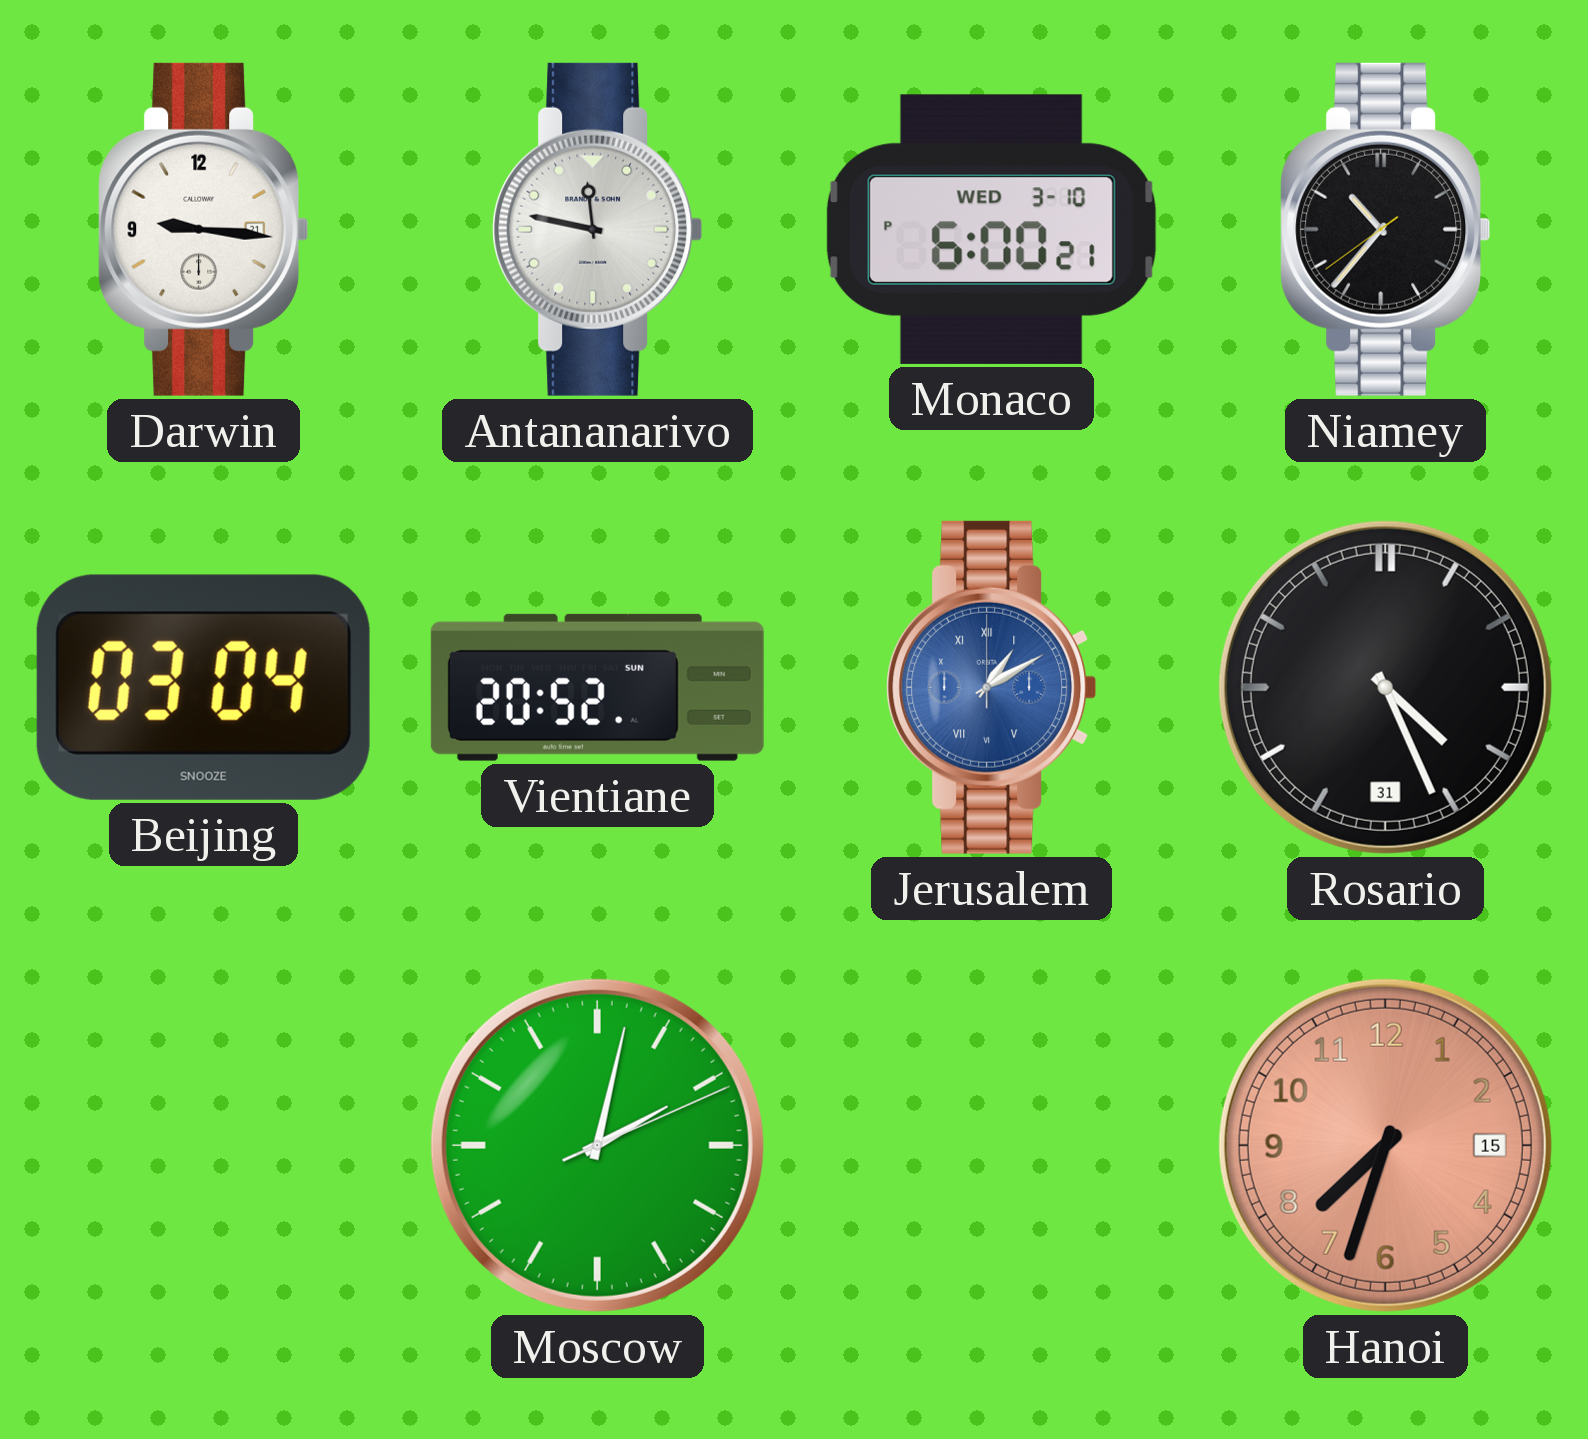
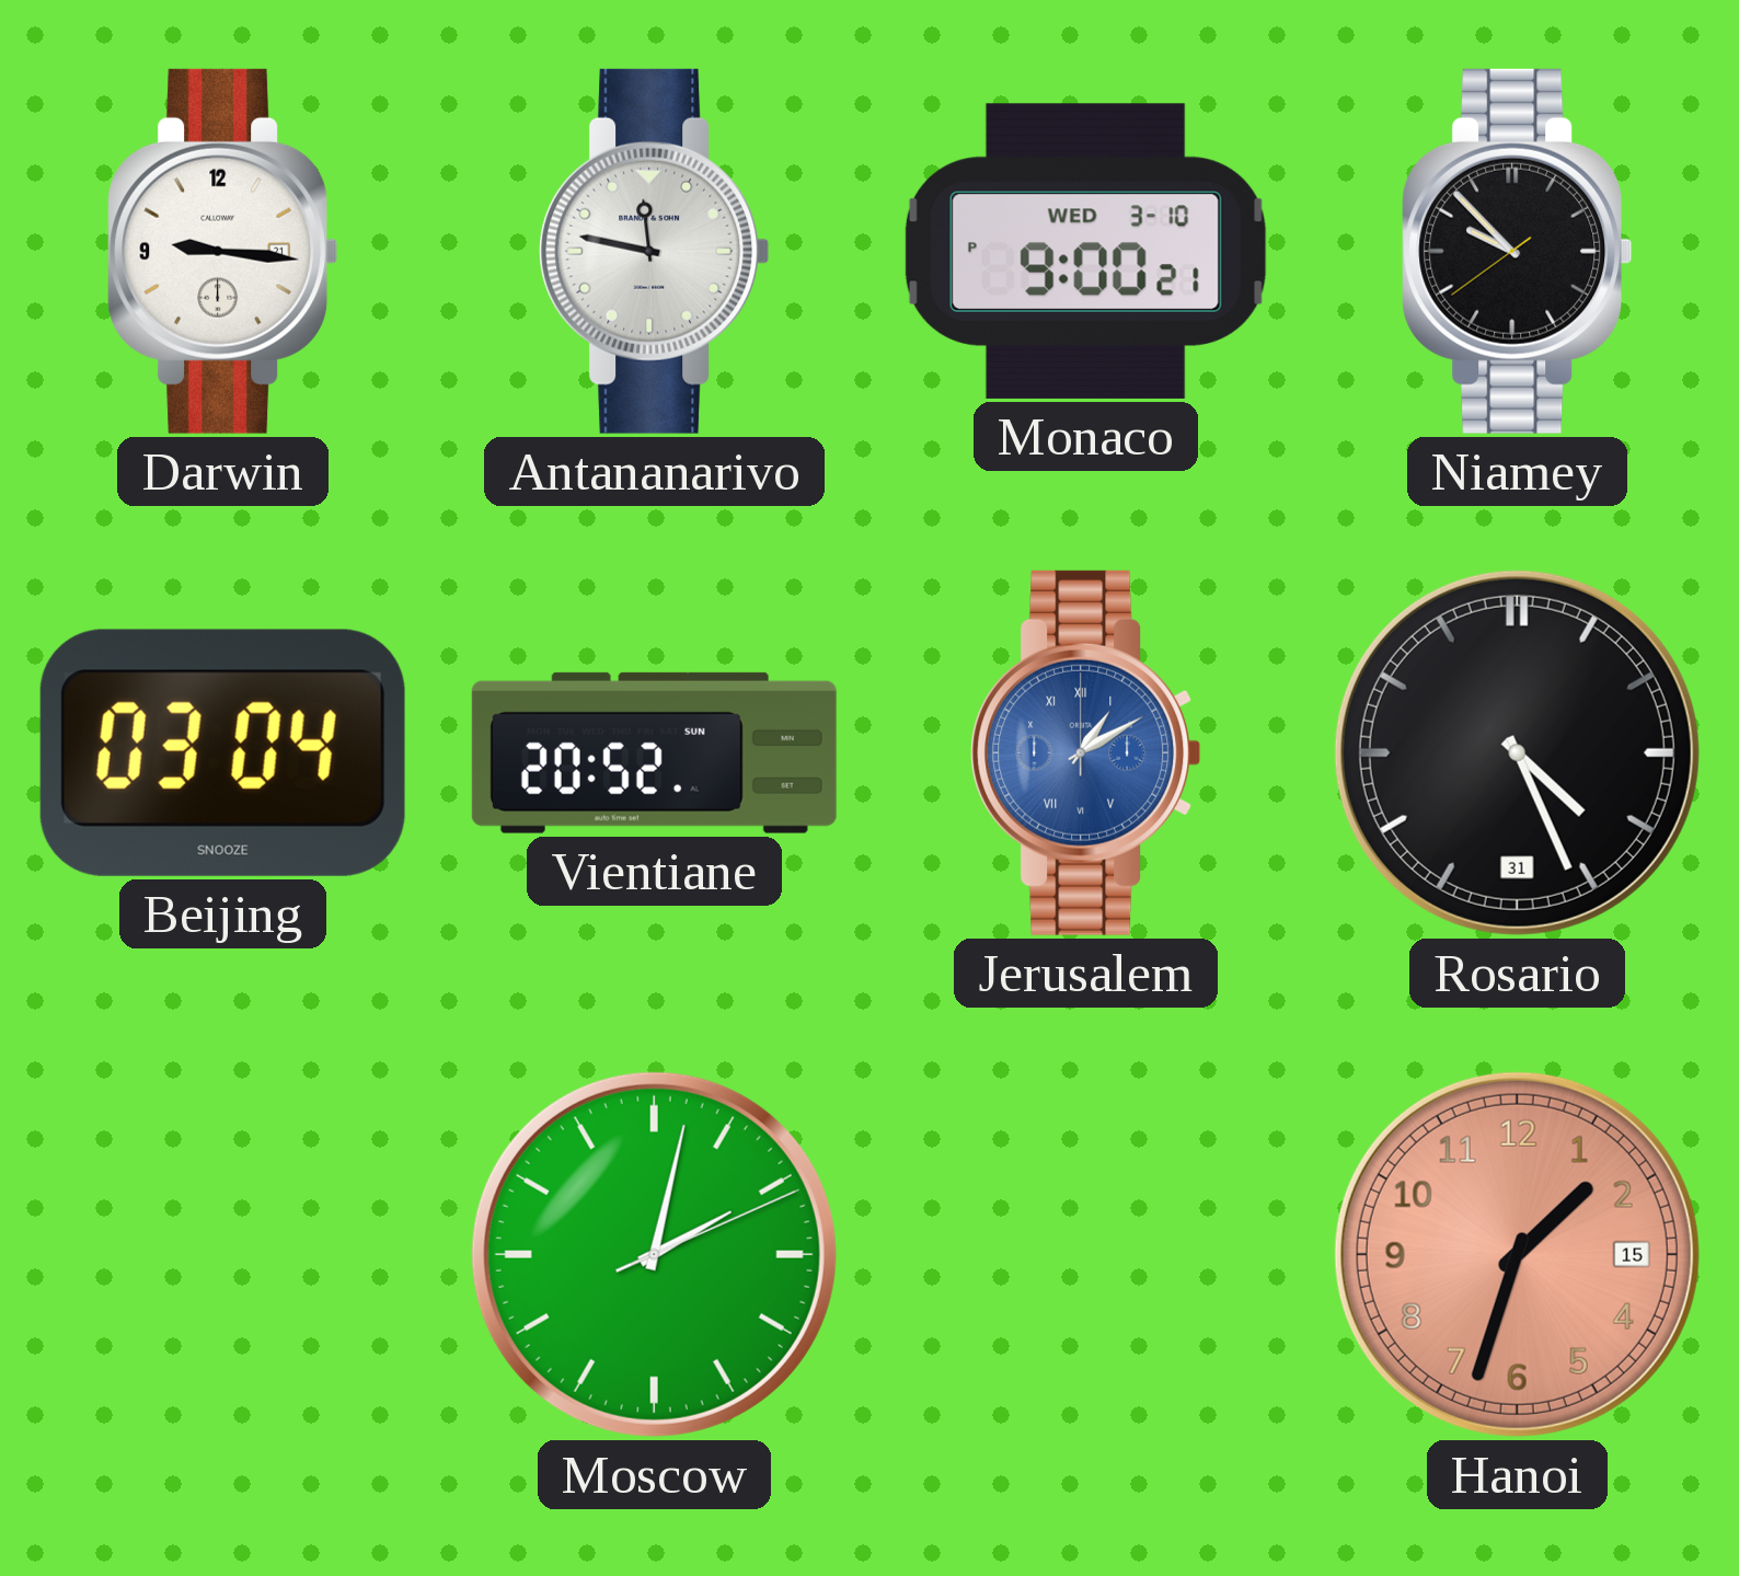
Monaco: 6:00 -> 9:00
Niamey: 10:36 -> 9:52
Hanoi: 7:33 -> 1:33
